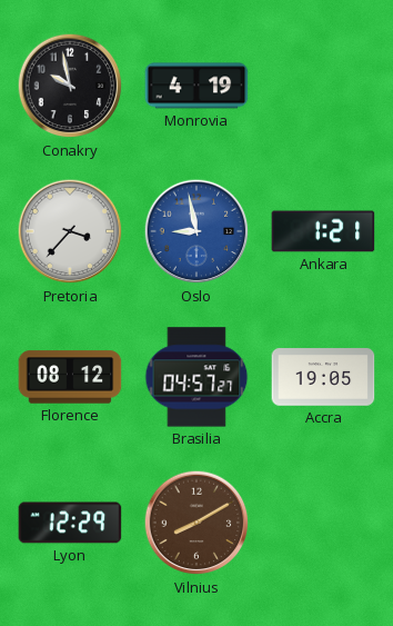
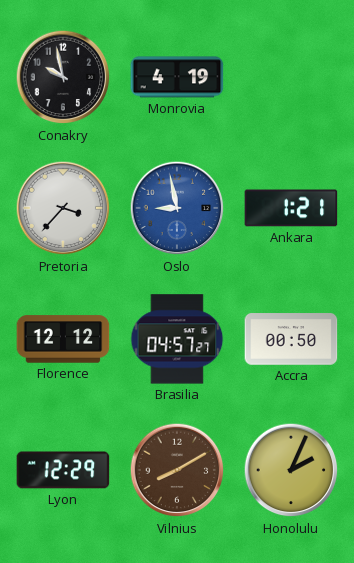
Florence: 08:12 -> 12:12
Accra: 19:05 -> 00:50
Honolulu: none -> 2:04
